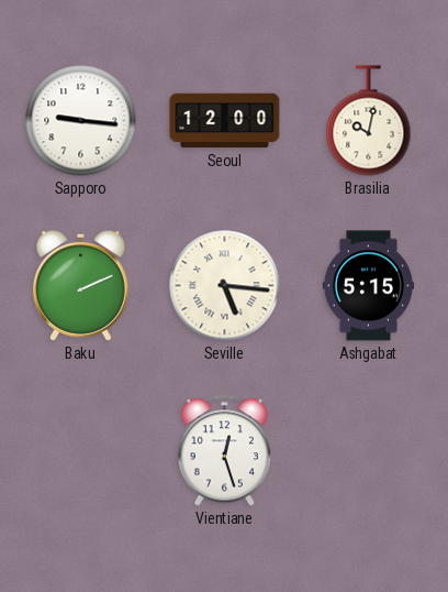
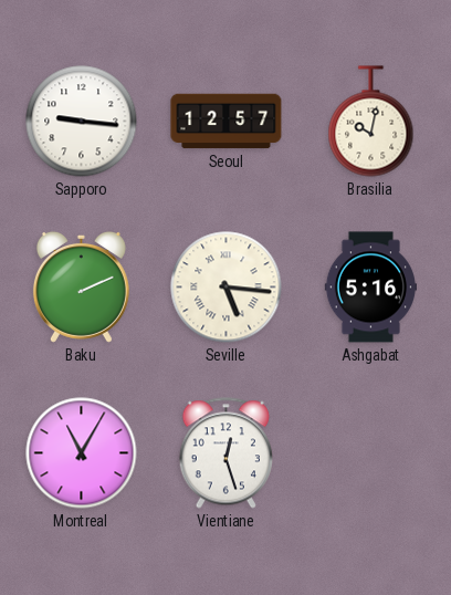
Seoul: 12:00 -> 12:57
Ashgabat: 5:15 -> 5:16
Montreal: none -> 11:05
